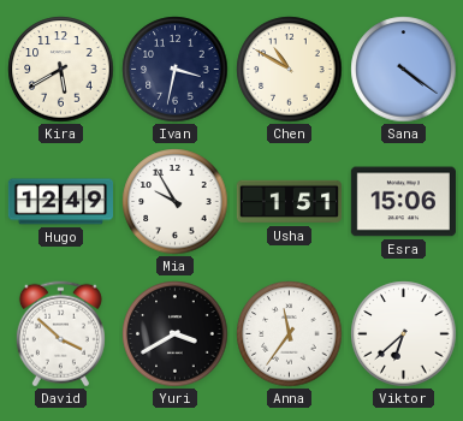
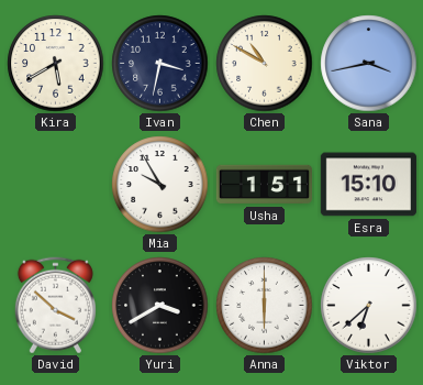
Sana: 4:21 -> 3:43
Hugo: 12:49 -> none
Esra: 15:06 -> 15:10
Anna: 11:36 -> 6:00
